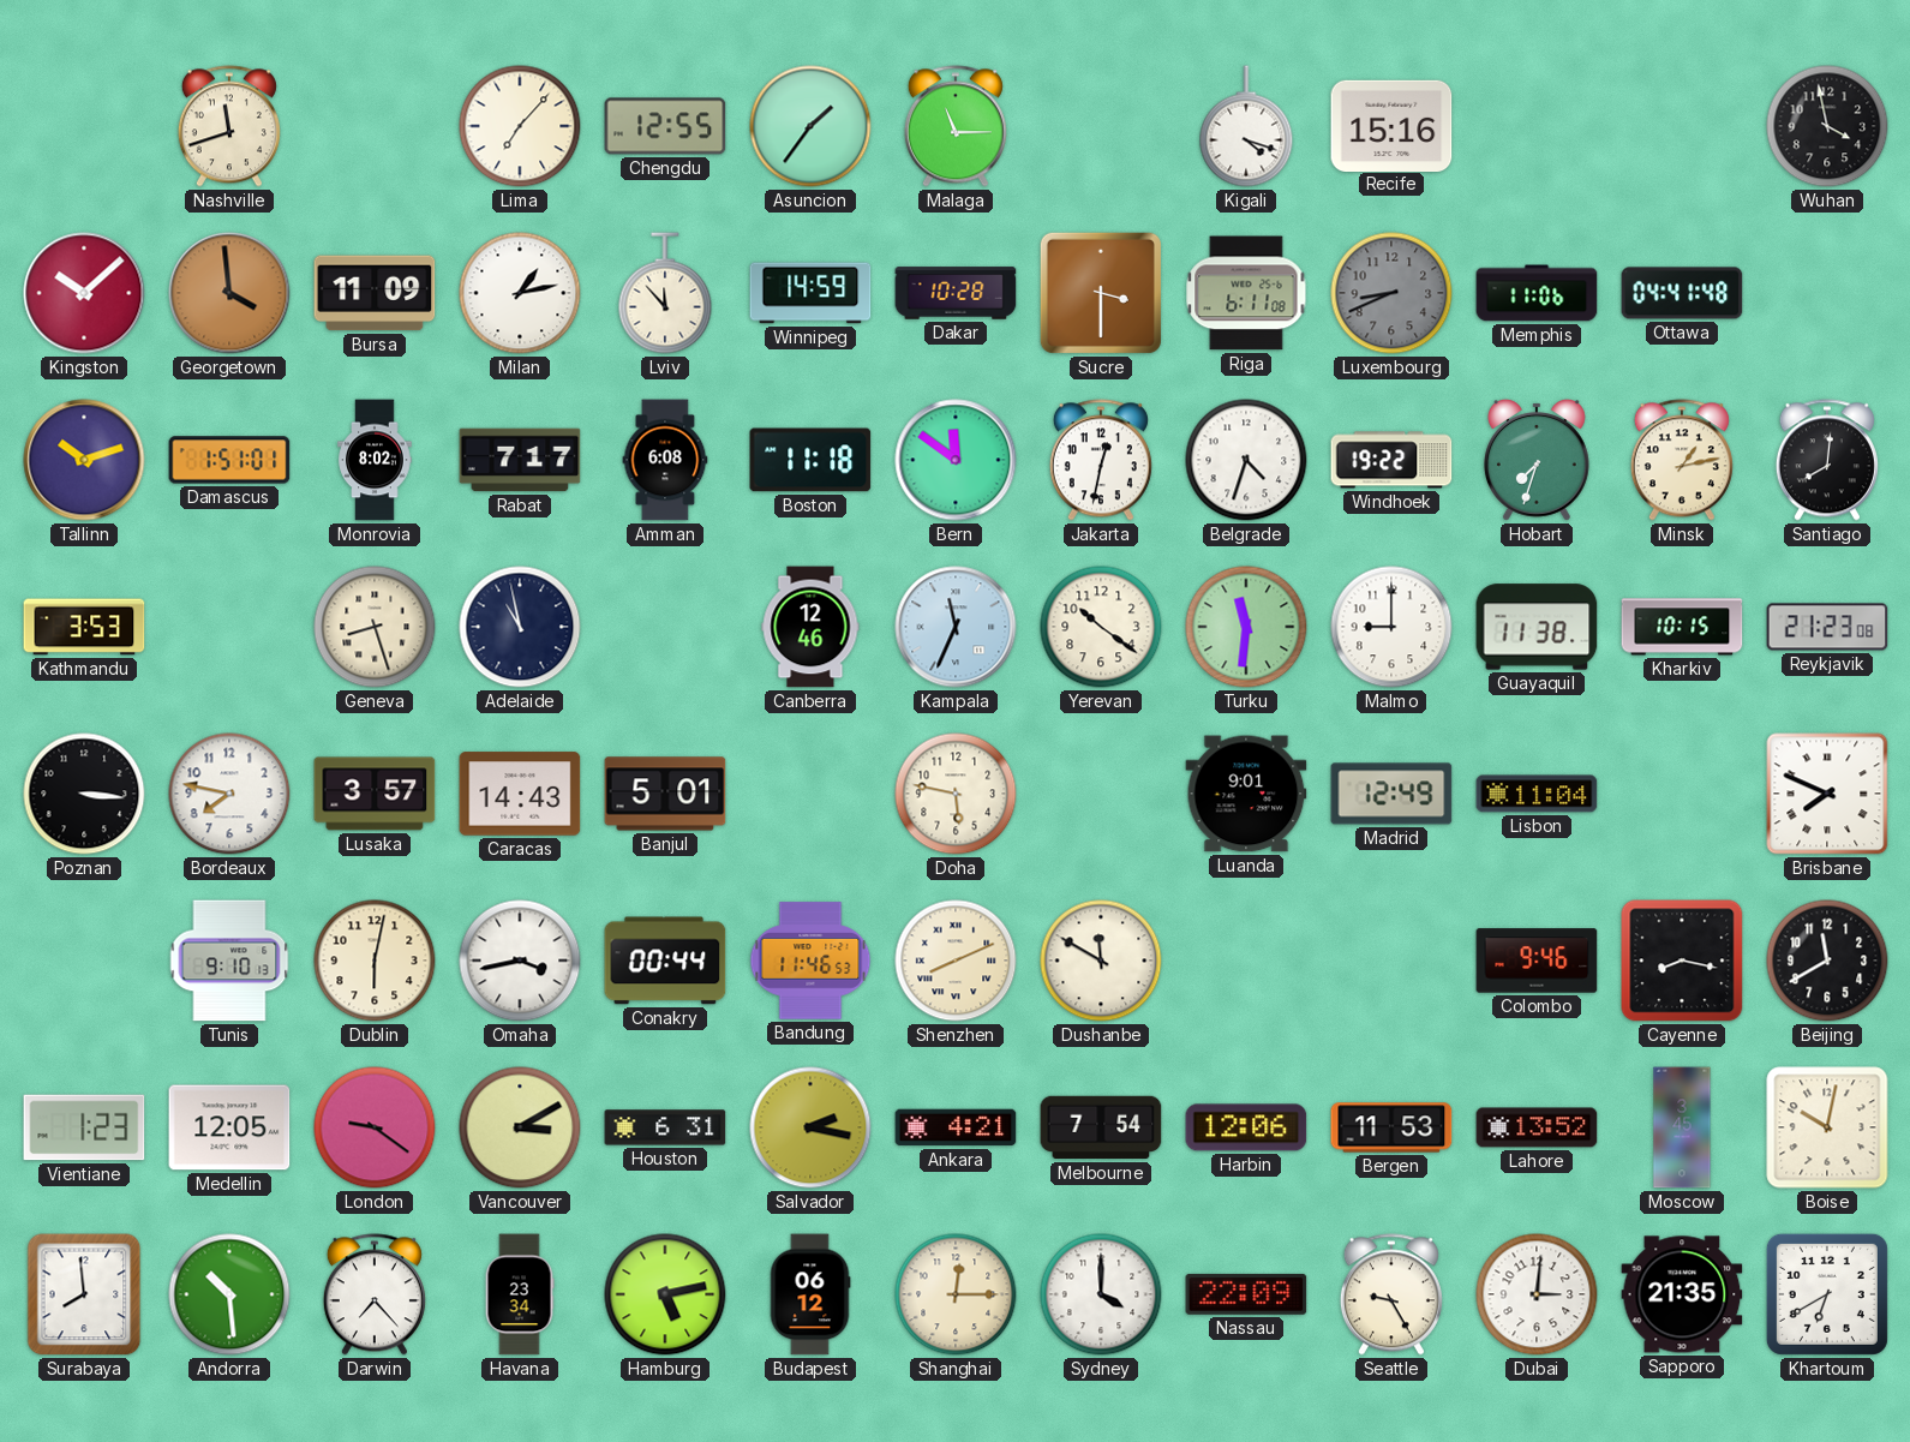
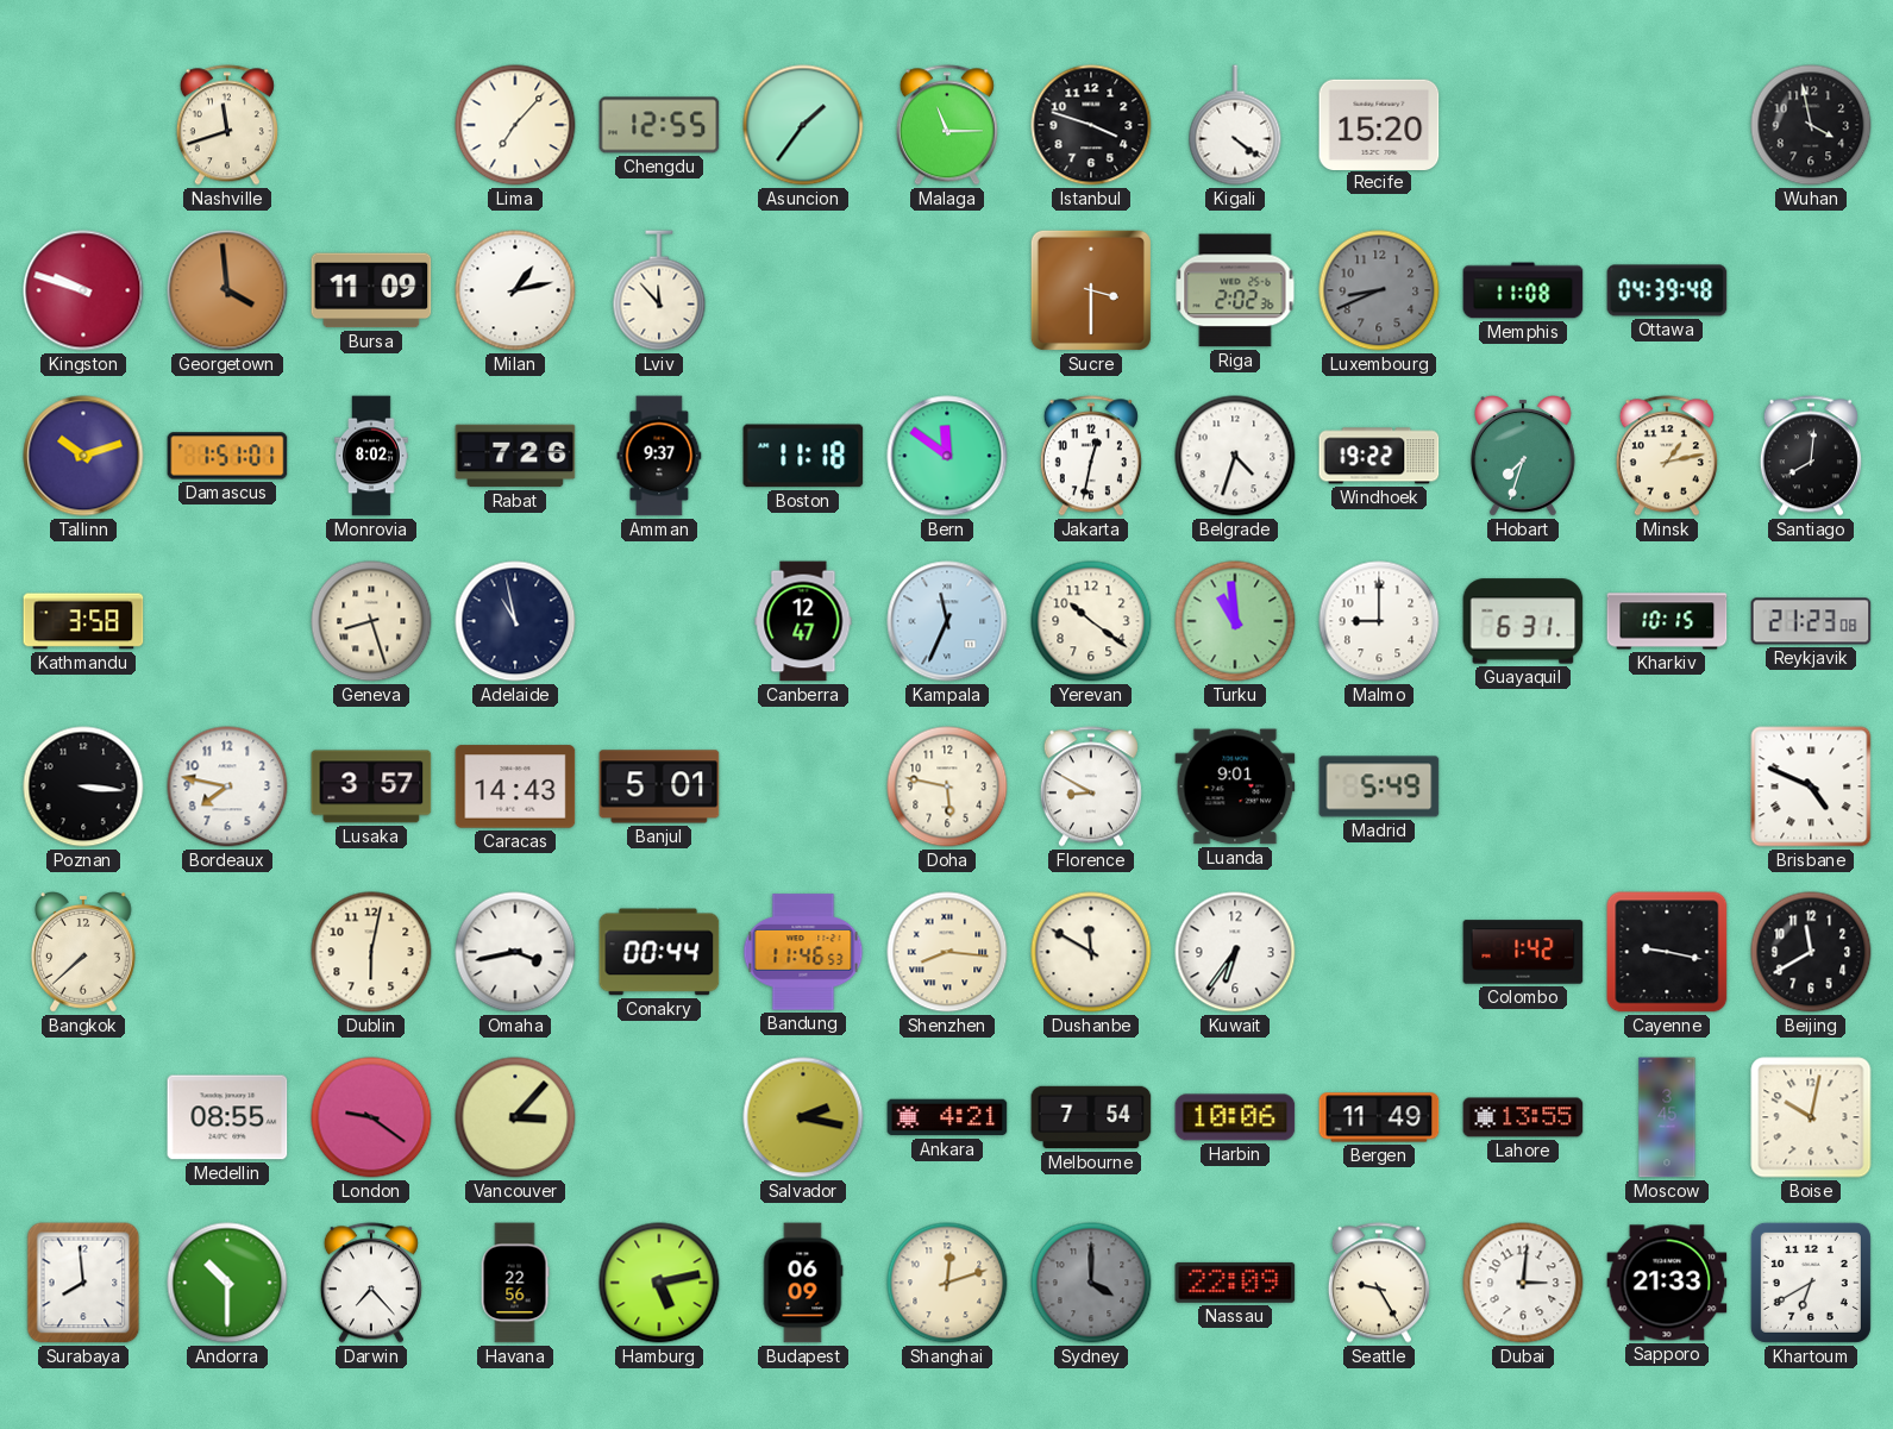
Istanbul: none -> 3:48
Kigali: 4:18 -> 4:21
Recife: 15:16 -> 15:20
Kingston: 10:08 -> 9:48
Winnipeg: 14:59 -> none
Dakar: 10:28 -> none
Riga: 6:11 -> 2:02
Memphis: 11:06 -> 11:08
Ottawa: 04:41 -> 04:39
Rabat: 7:17 -> 7:26
Amman: 6:08 -> 9:37
Kathmandu: 3:53 -> 3:58
Canberra: 12:46 -> 12:47
Turku: 11:31 -> 10:59
Guayaquil: 11:38 -> 6:31
Florence: none -> 8:50
Madrid: 12:49 -> 5:49
Lisbon: 11:04 -> none
Brisbane: 7:49 -> 4:49
Bangkok: none -> 7:38
Tunis: 9:10 -> none
Shenzhen: 8:11 -> 8:16
Kuwait: none -> 6:36
Colombo: 9:46 -> 1:42
Cayenne: 8:17 -> 9:17
Vientiane: 1:23 -> none
Medellin: 12:05 -> 08:55
Vancouver: 3:10 -> 3:07
Houston: 6:31 -> none
Harbin: 12:06 -> 10:06
Bergen: 11:53 -> 11:49
Lahore: 13:52 -> 13:55
Andorra: 10:29 -> 10:30
Havana: 23:34 -> 22:56
Budapest: 06:12 -> 06:09
Shanghai: 12:15 -> 12:12
Sydney dial: white -> grey
Sapporo: 21:35 -> 21:33
